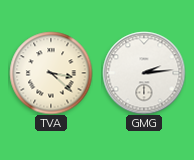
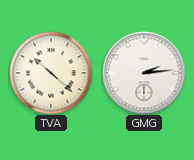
TVA: 3:22 -> 10:22
